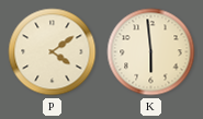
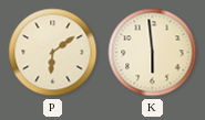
P: 4:09 -> 6:09
